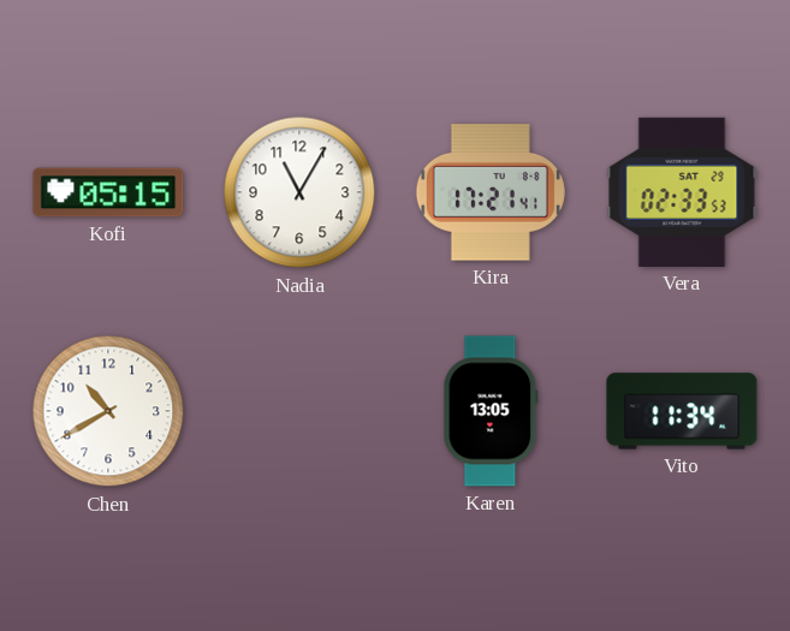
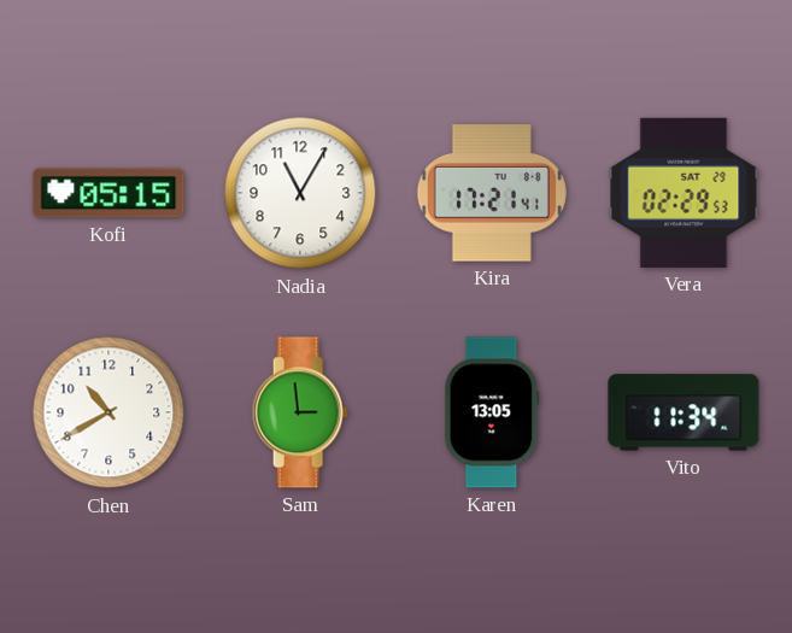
Vera: 02:33 -> 02:29
Sam: none -> 2:59
